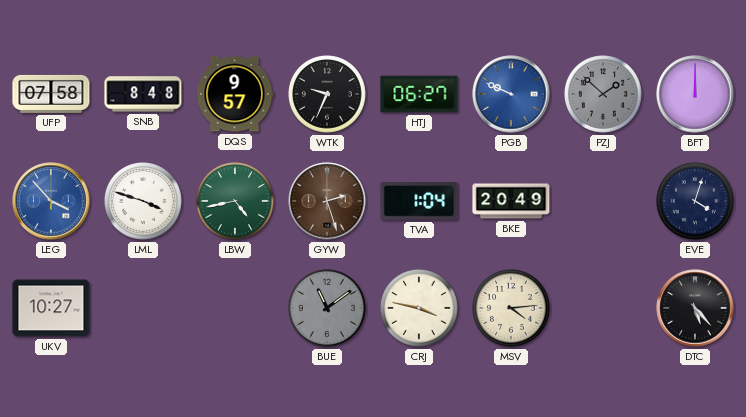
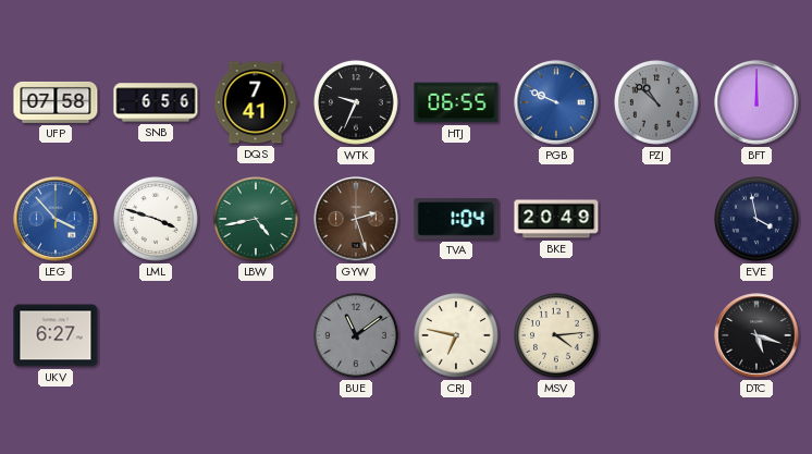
SNB: 8:48 -> 6:56
DQS: 9:57 -> 7:41
HTJ: 06:27 -> 06:55
PZJ: 1:52 -> 10:52
EVE: 4:03 -> 3:58
UKV: 10:27 -> 6:27
CRJ: 3:47 -> 6:47
DTC: 5:23 -> 5:18
